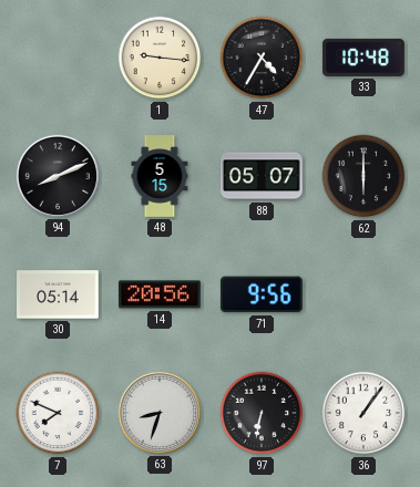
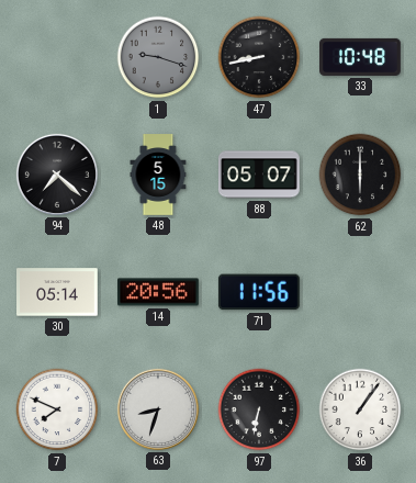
1: 9:16 -> 9:18
1 dial: cream -> grey
47: 4:35 -> 8:43
94: 8:11 -> 7:22
71: 9:56 -> 11:56
